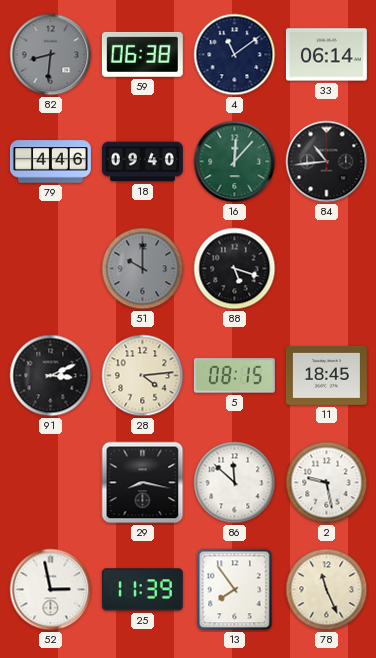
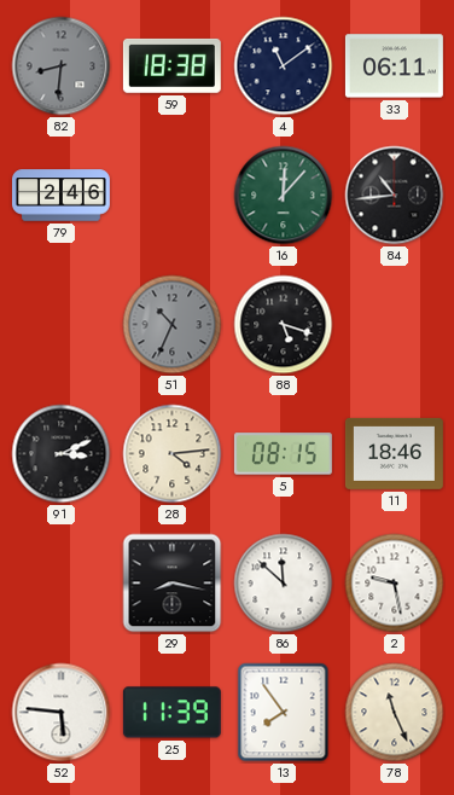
59: 06:38 -> 18:38
33: 06:14 -> 06:11
79: 4:46 -> 2:46
18: 09:40 -> none
51: 10:00 -> 10:34
11: 18:45 -> 18:46
52: 2:58 -> 5:46
